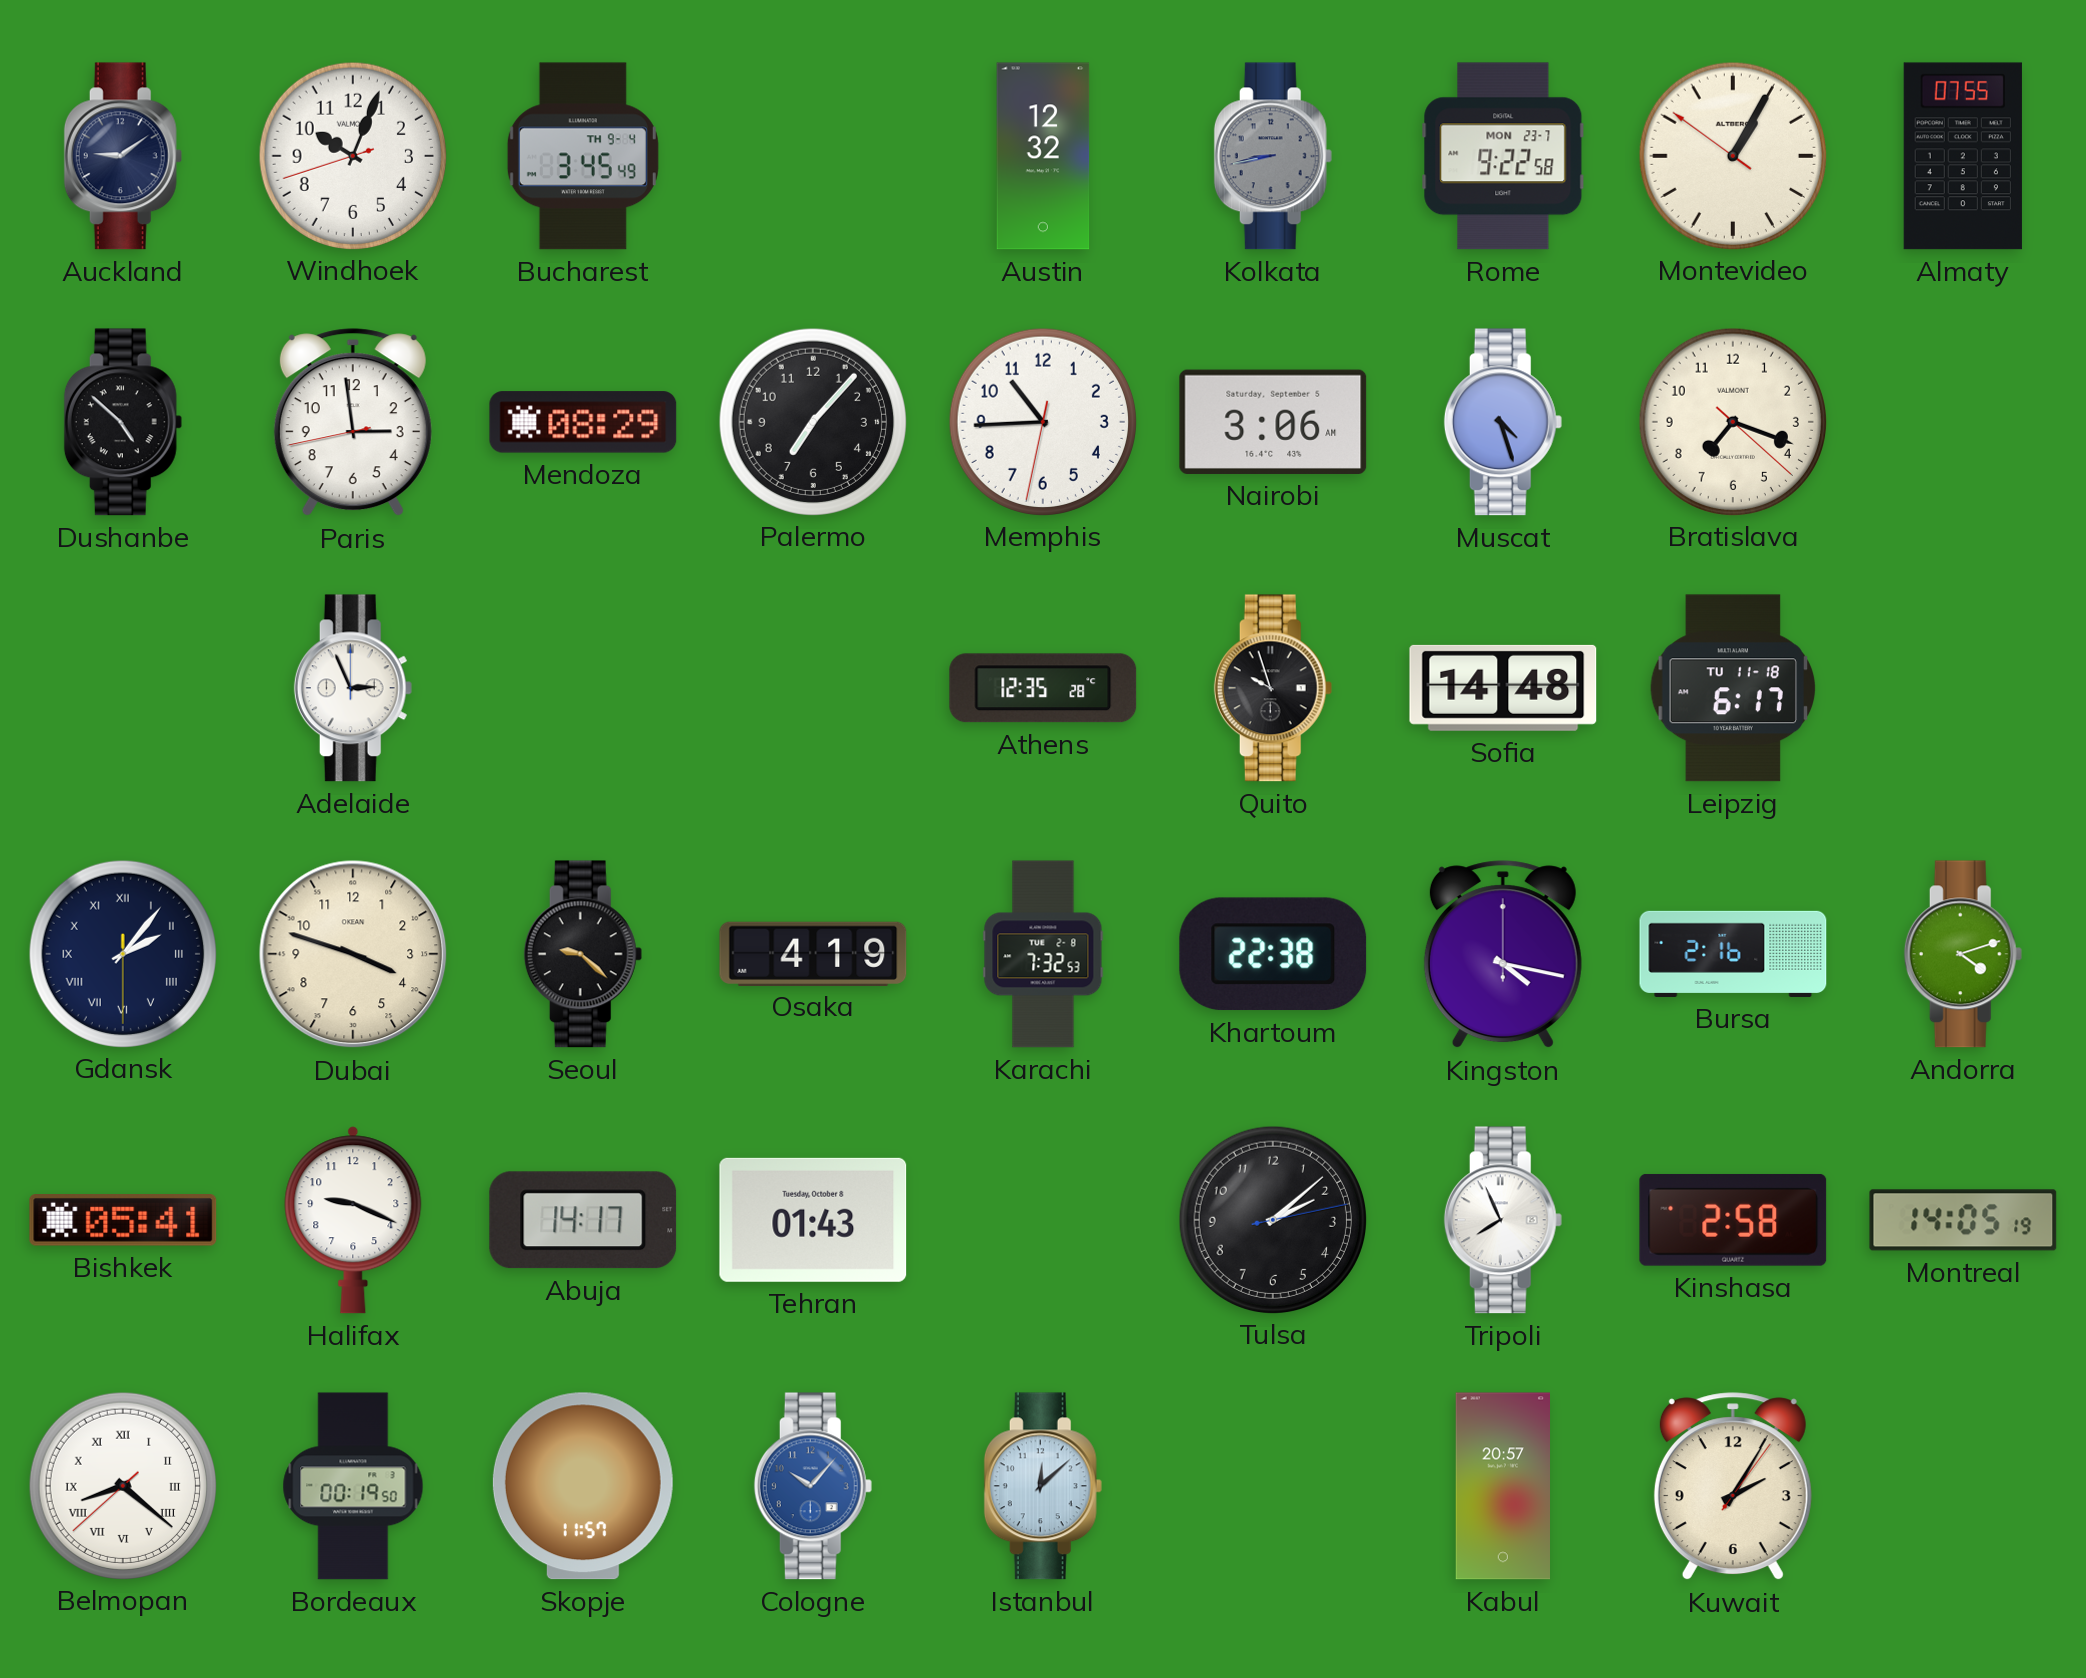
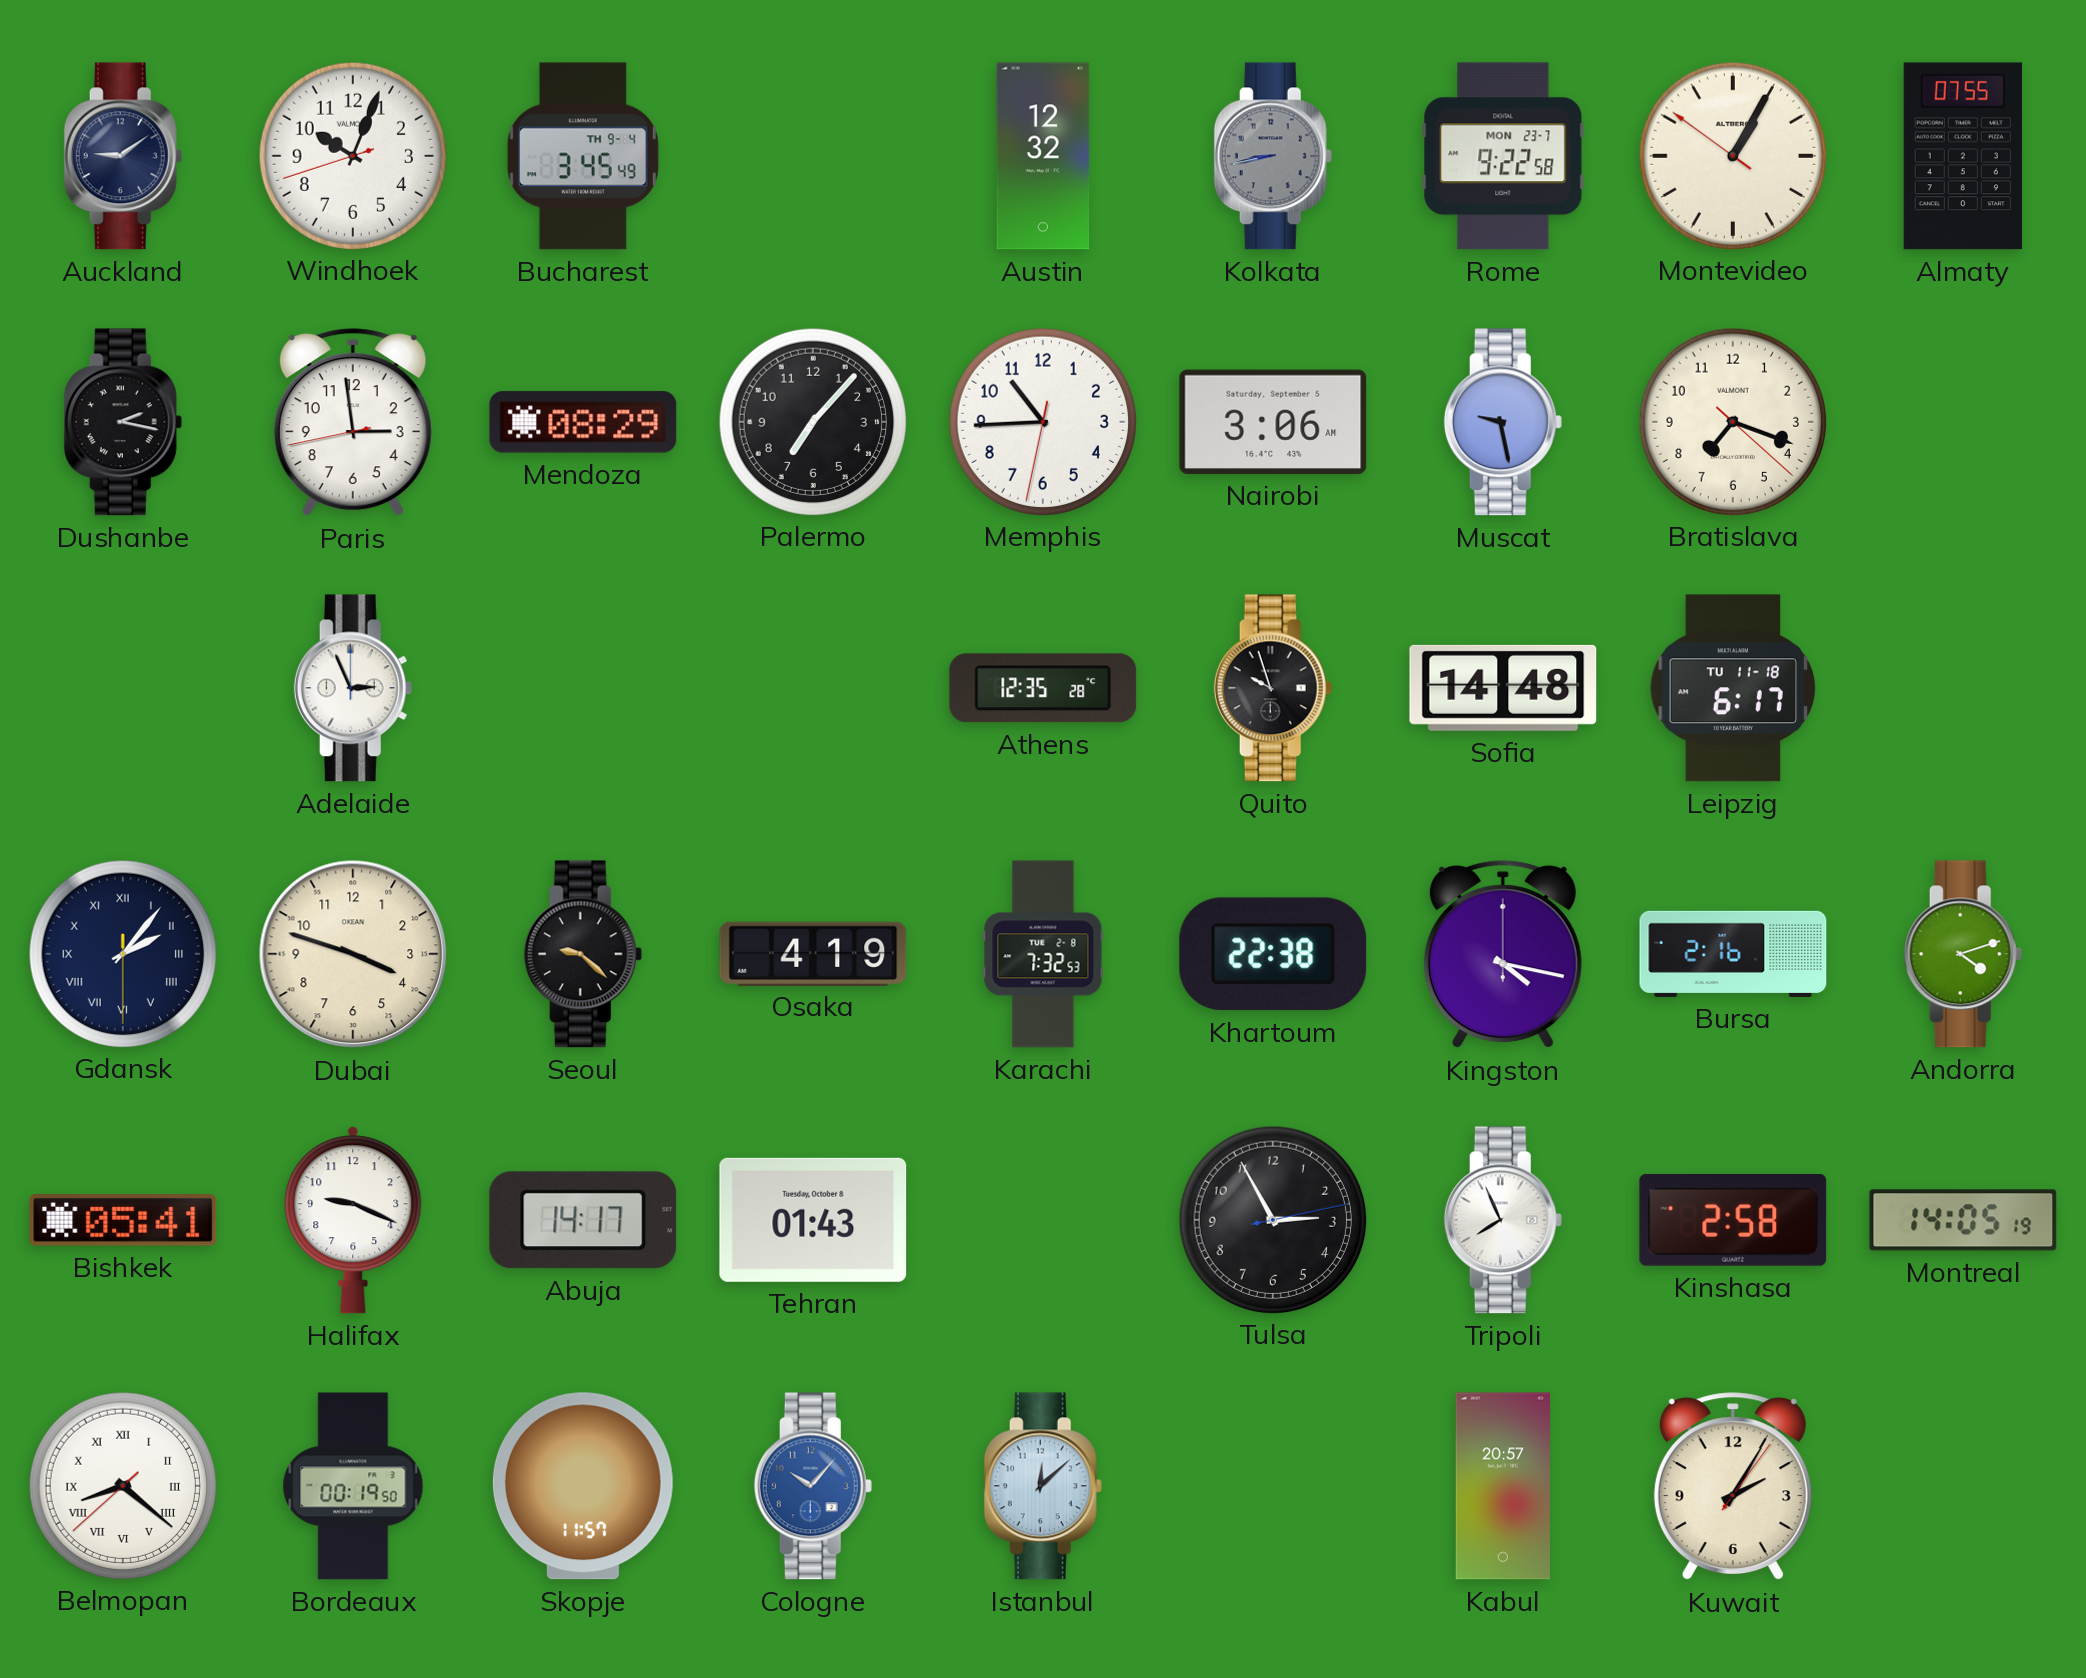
Dushanbe: 4:52 -> 2:17
Muscat: 4:27 -> 9:28
Tulsa: 2:08 -> 2:55
